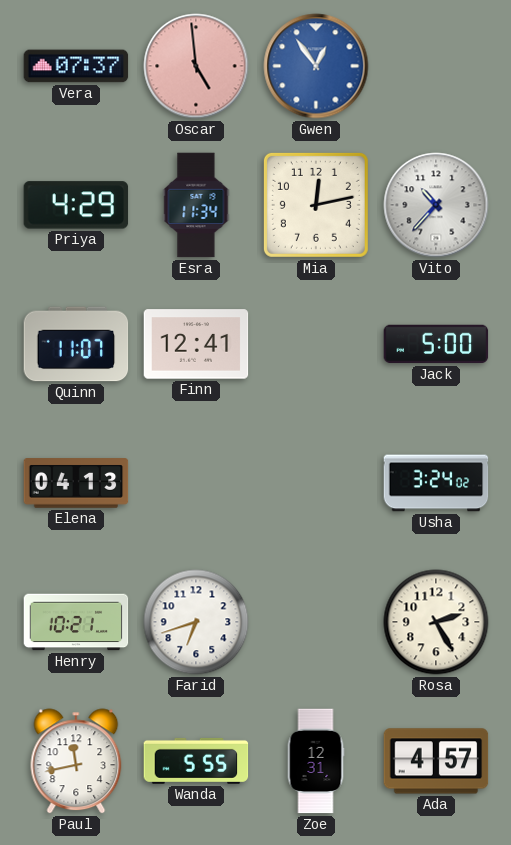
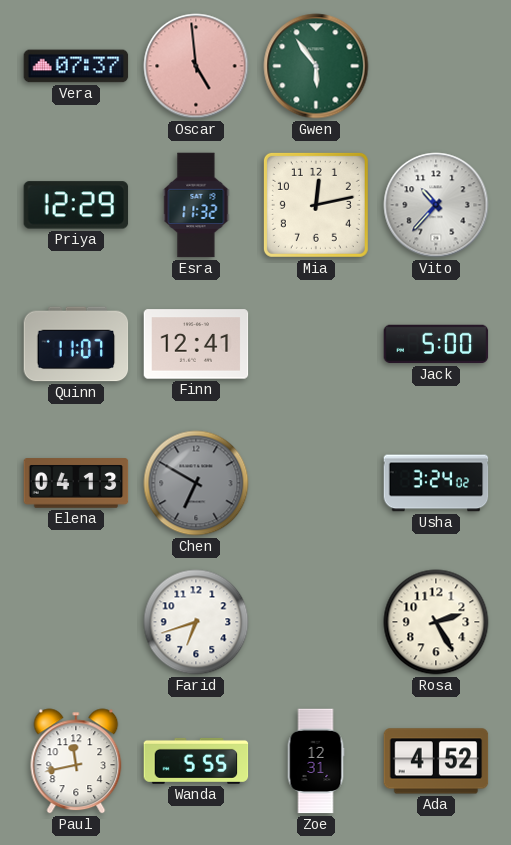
Gwen: 12:54 -> 5:54
Gwen dial: blue -> green
Priya: 4:29 -> 12:29
Esra: 11:34 -> 11:32
Chen: none -> 6:50
Henry: 10:21 -> none
Ada: 4:57 -> 4:52
